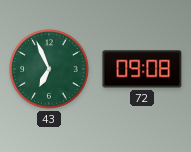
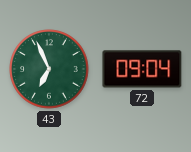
72: 09:08 -> 09:04
